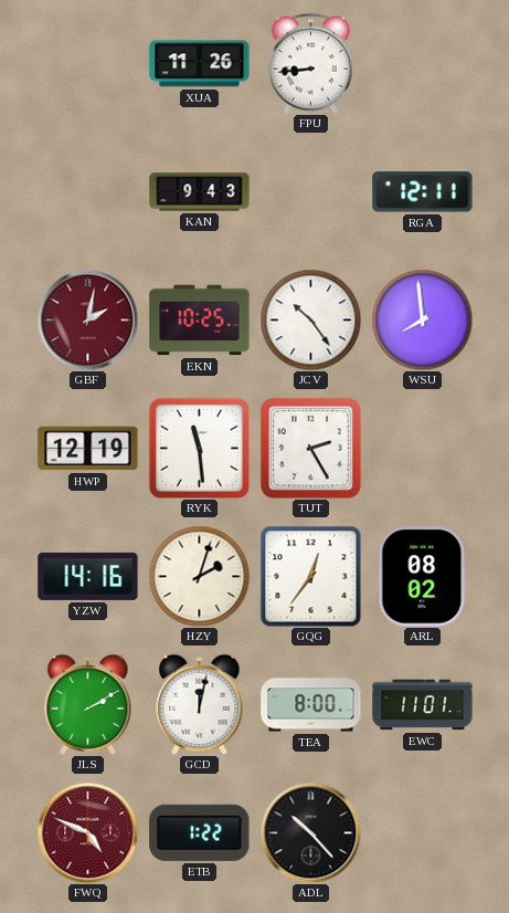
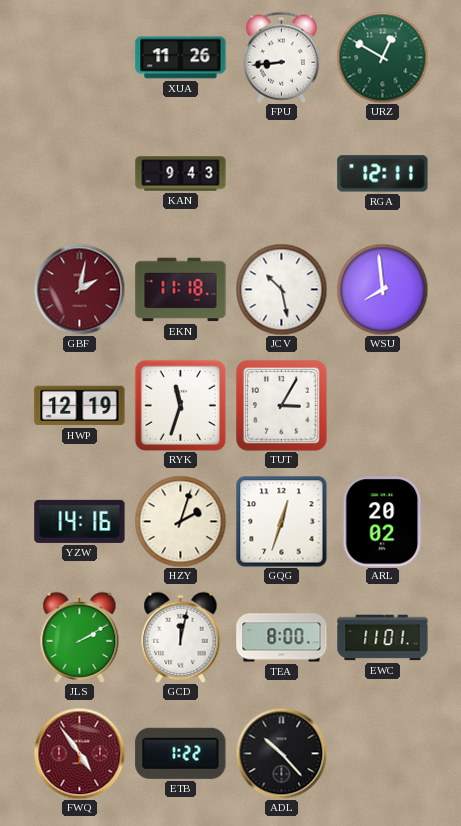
URZ: none -> 12:50
EKN: 10:25 -> 11:18
JCV: 10:24 -> 10:28
RYK: 11:29 -> 11:33
TUT: 2:25 -> 3:05
GQG: 12:36 -> 12:33
ARL: 08:02 -> 20:02
FWQ: 4:49 -> 4:54
